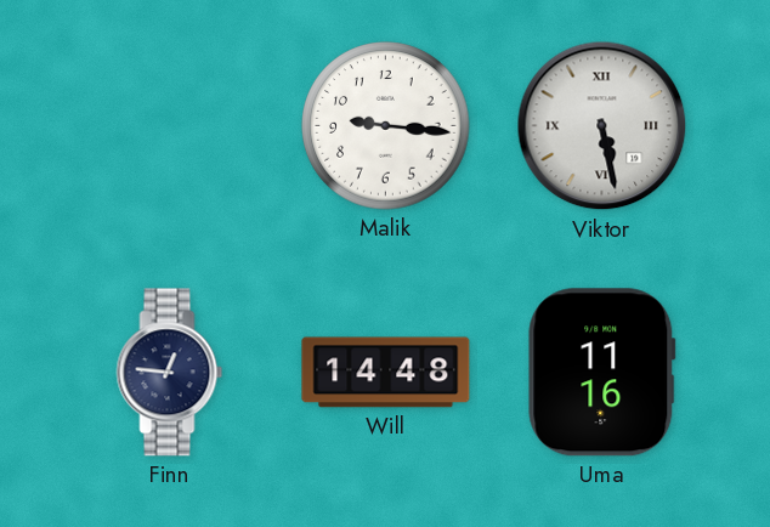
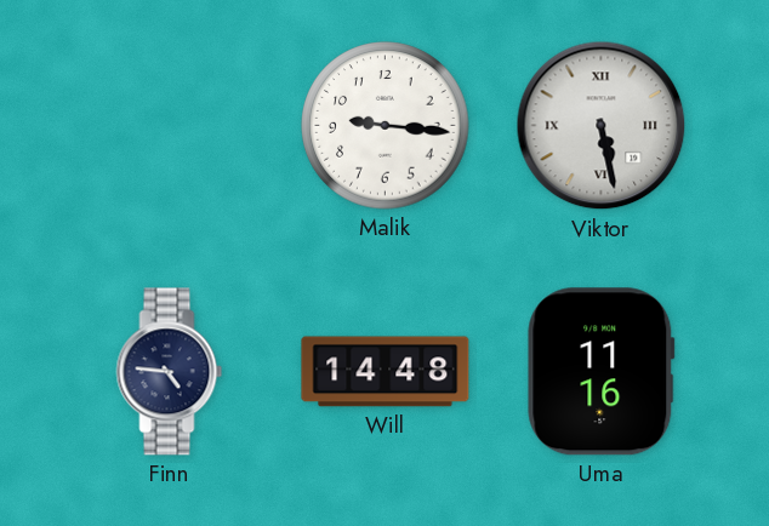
Finn: 12:46 -> 4:46
